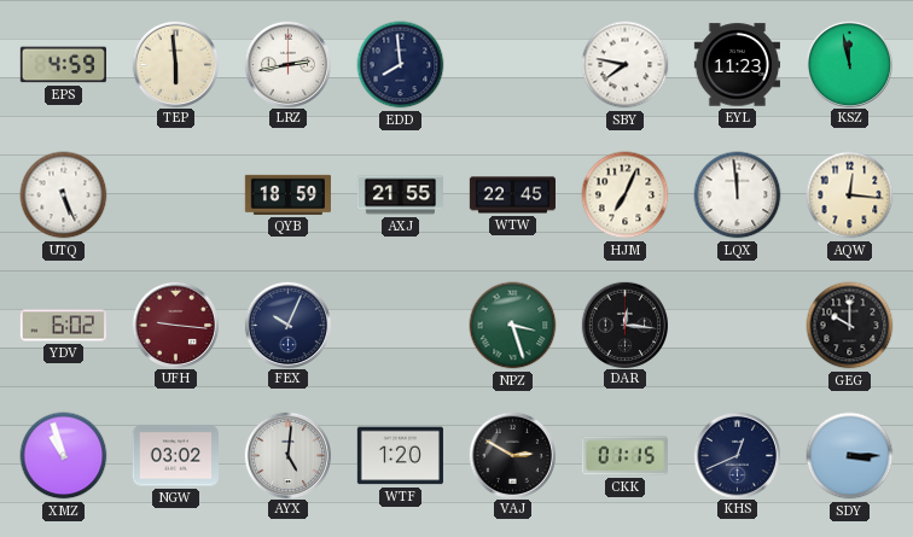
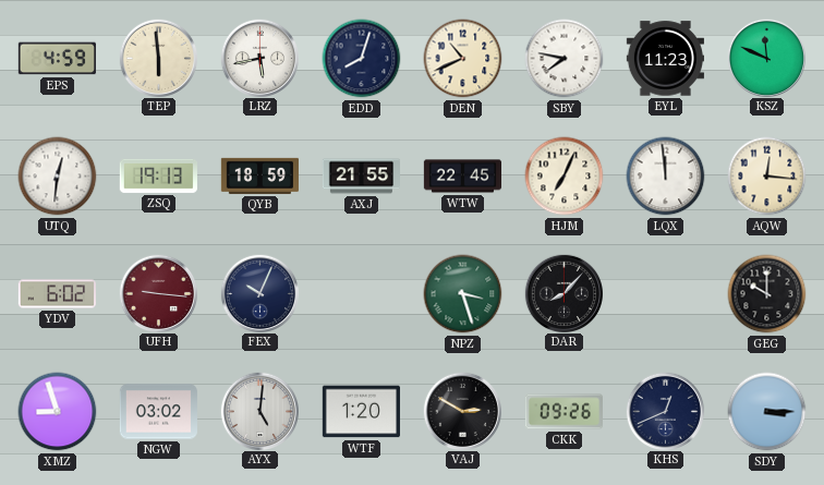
LRZ: 2:43 -> 5:43
EDD: 7:59 -> 8:03
DEN: none -> 10:41
KSZ: 11:58 -> 11:49
UTQ: 5:26 -> 12:31
ZSQ: none -> 19:13
DAR: 12:16 -> 8:07
XMZ: 10:57 -> 8:57
CKK: 01:15 -> 09:26
